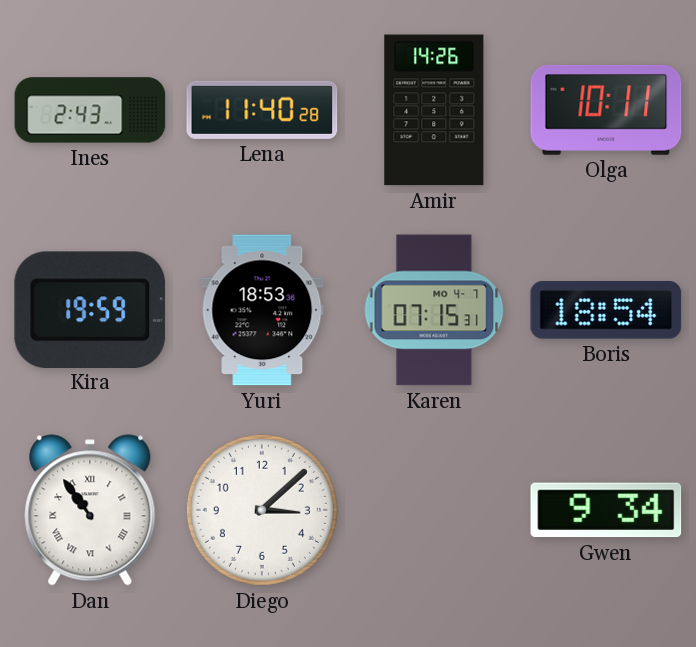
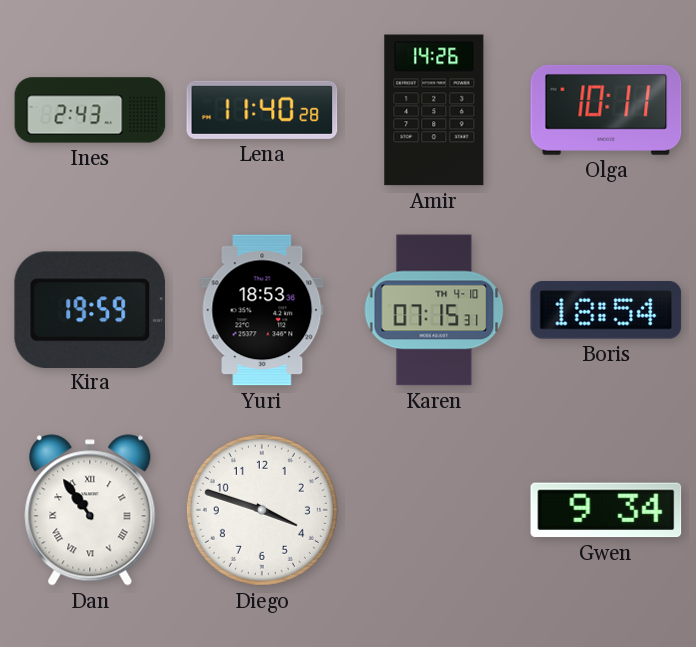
Karen date: MO 4-7 -> TH 4-10
Diego: 3:08 -> 3:48
